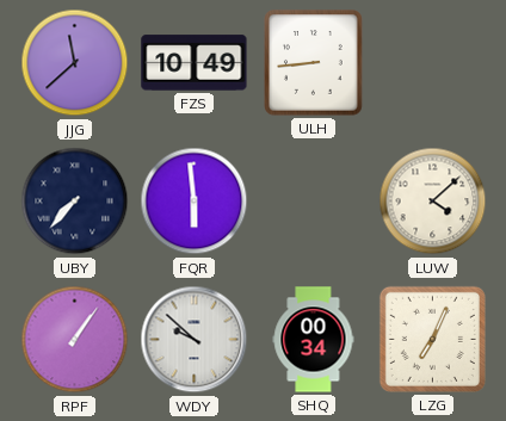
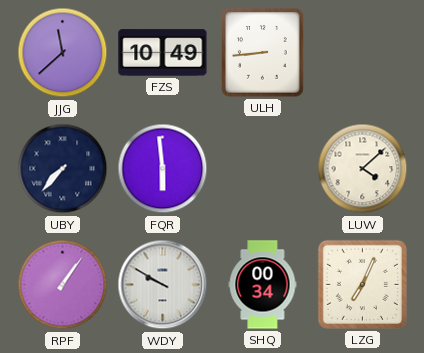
WDY: 9:52 -> 9:50
